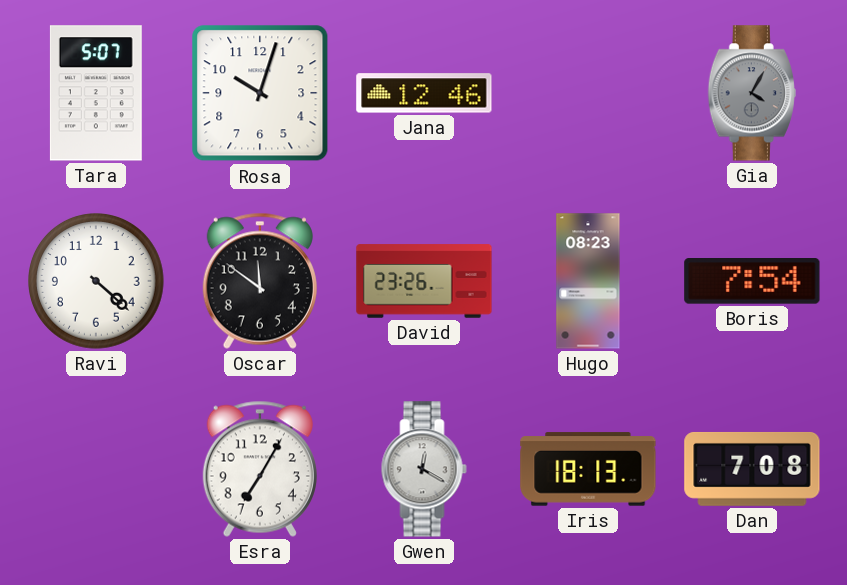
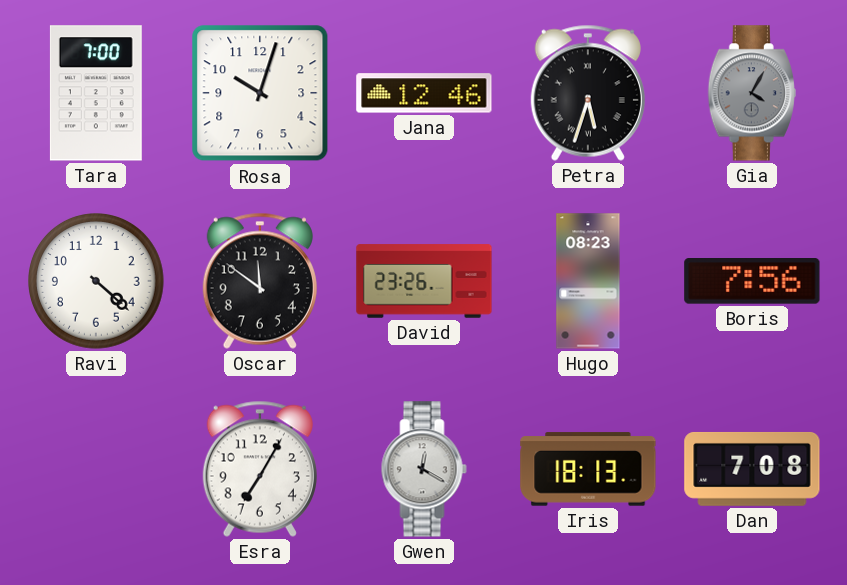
Tara: 5:07 -> 7:00
Petra: none -> 5:33
Boris: 7:54 -> 7:56
